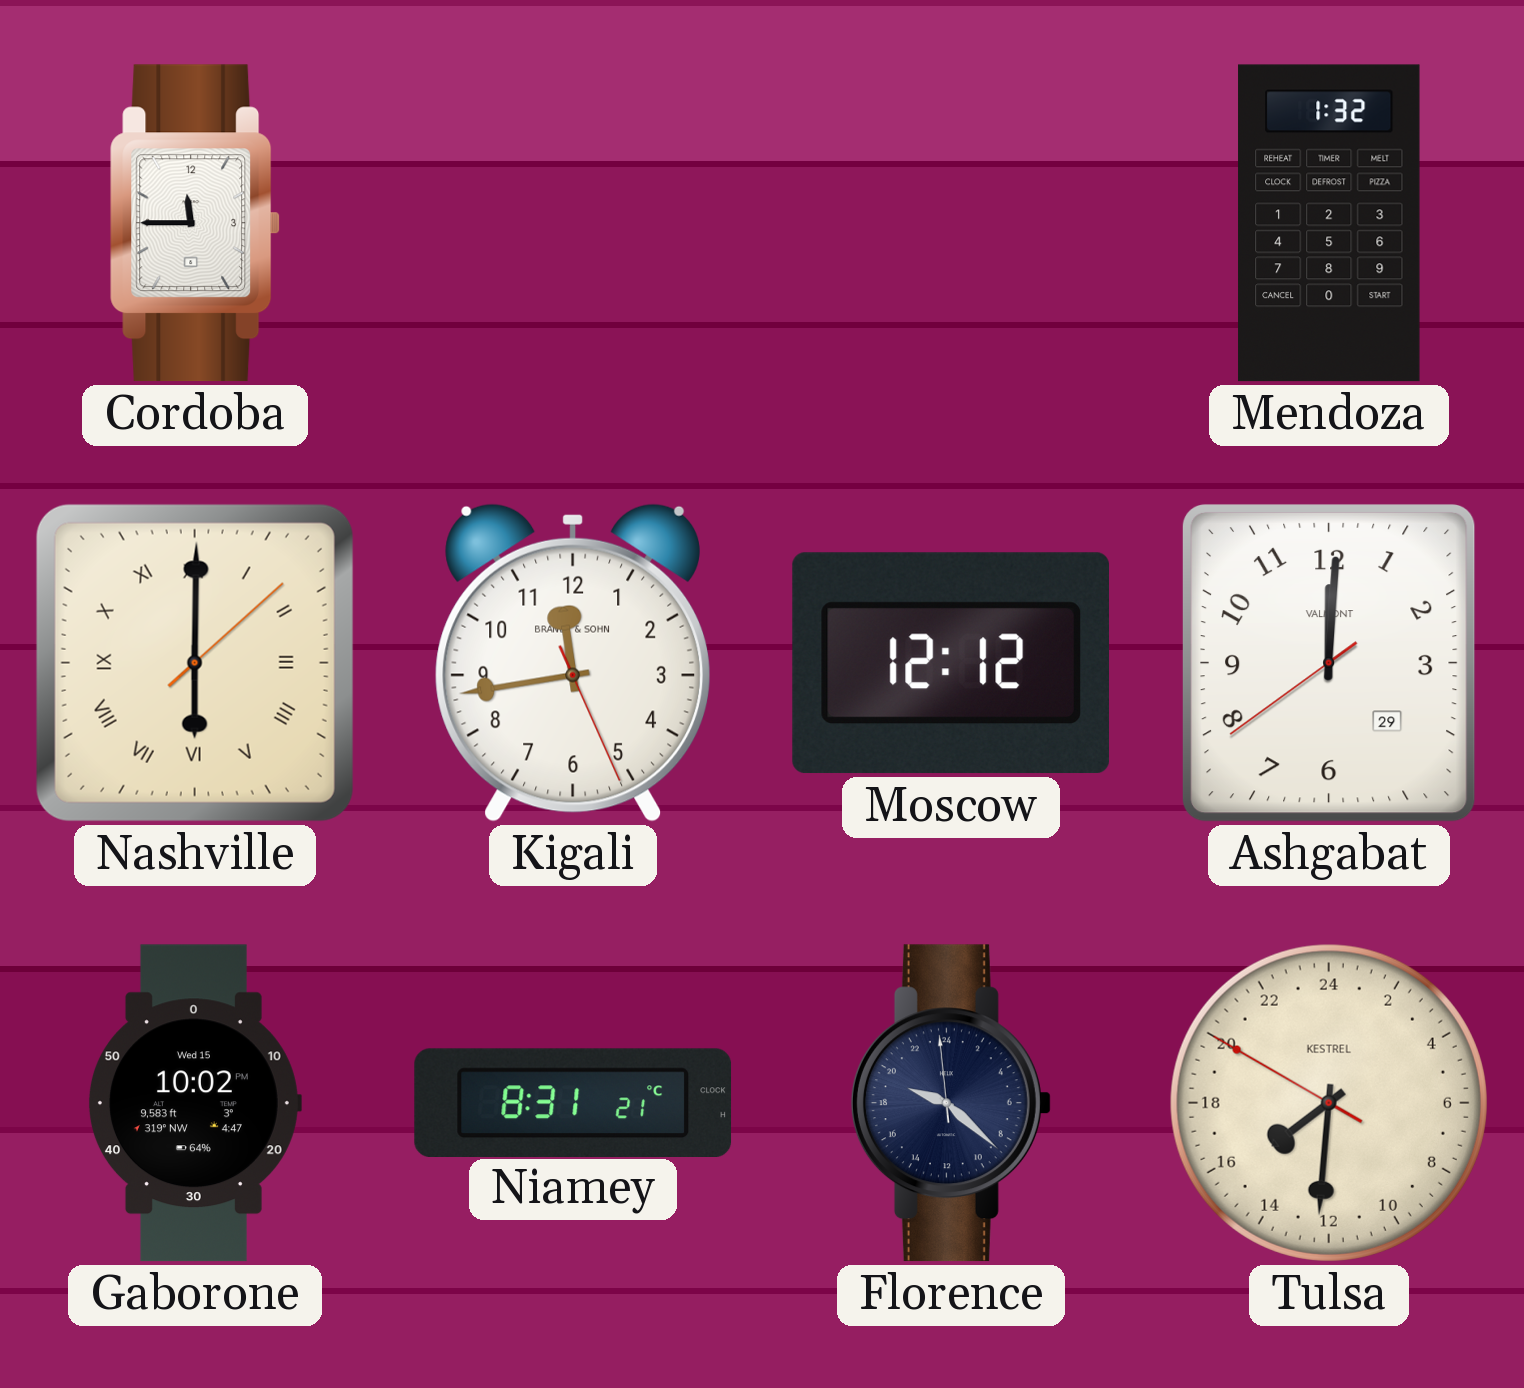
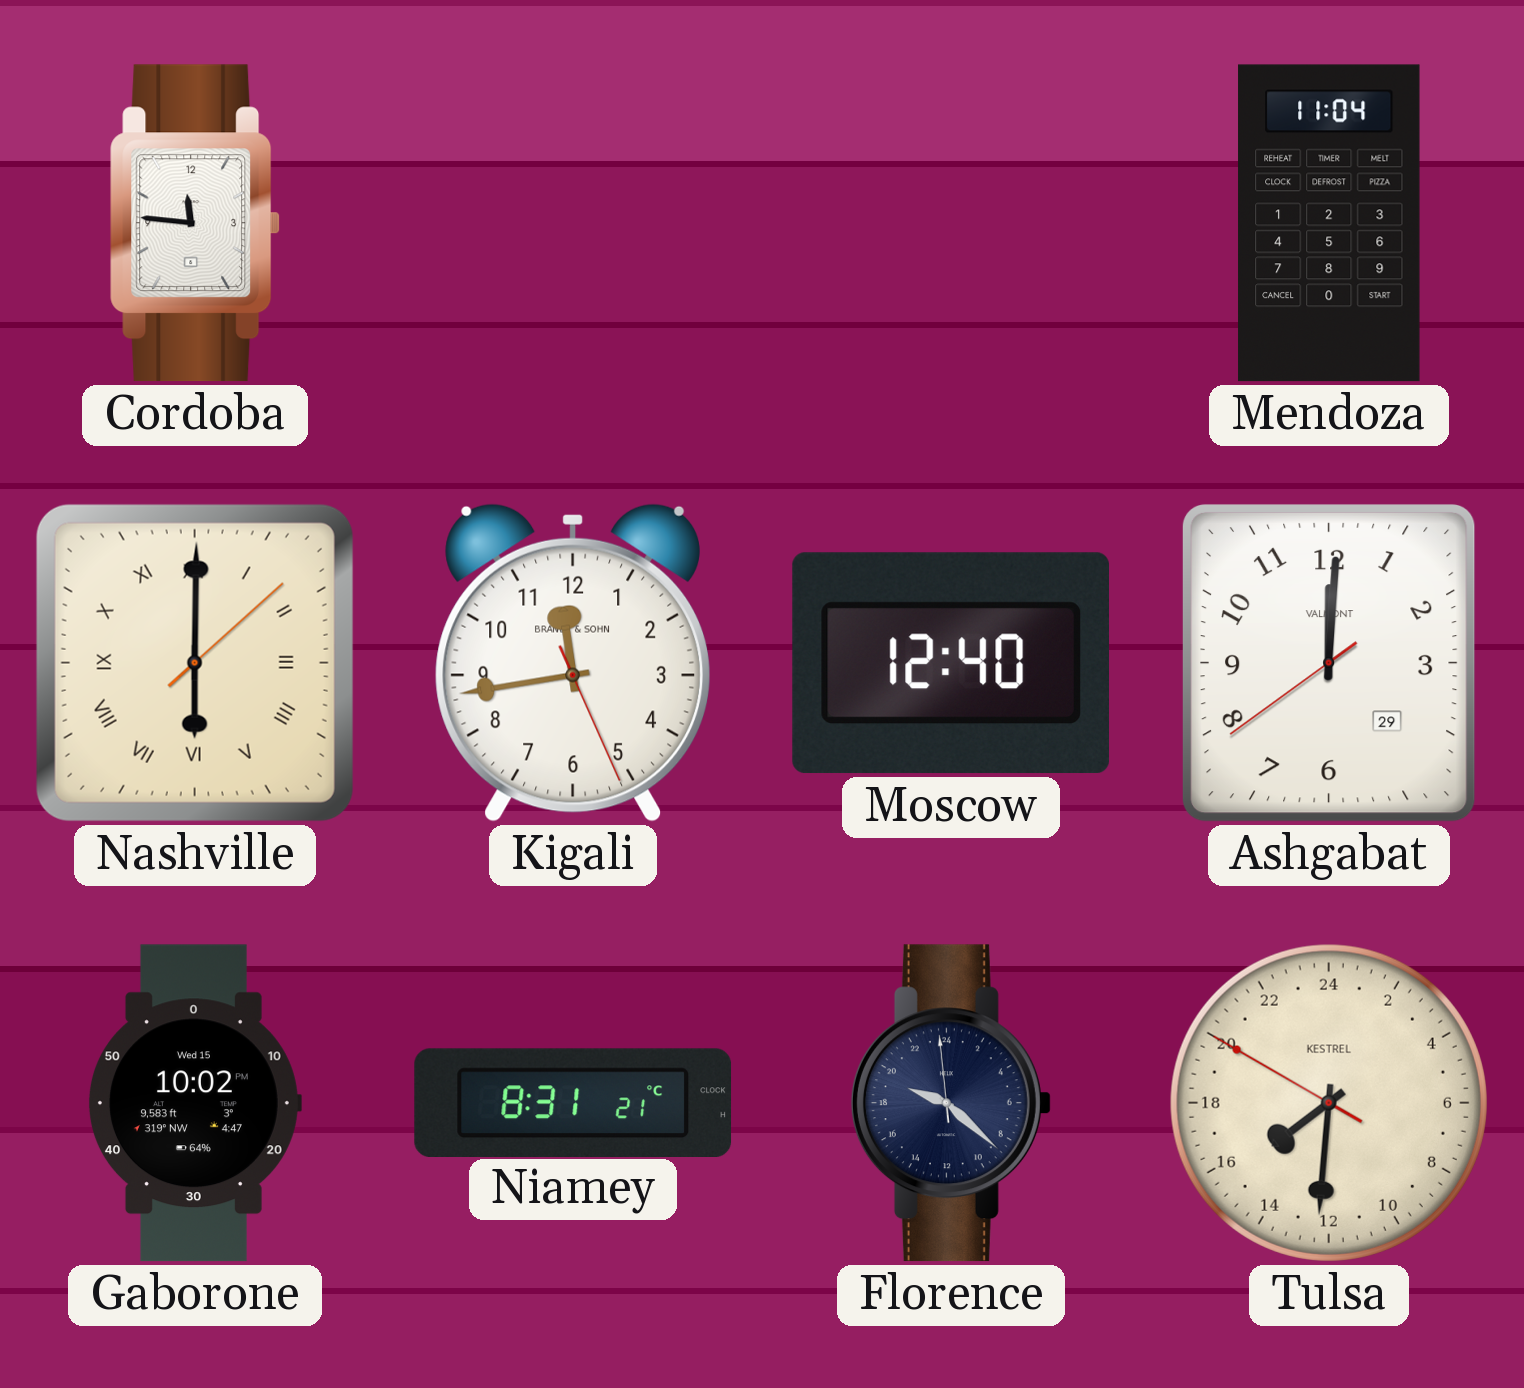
Cordoba: 11:45 -> 11:46
Mendoza: 1:32 -> 11:04
Moscow: 12:12 -> 12:40
